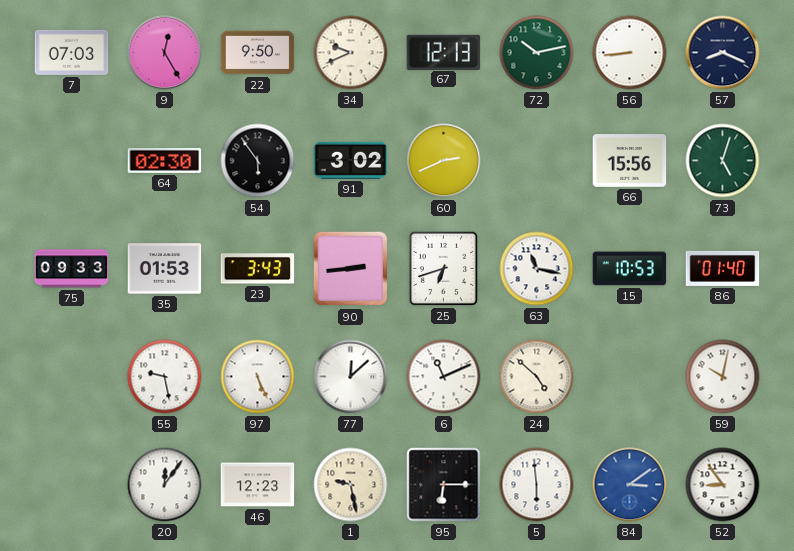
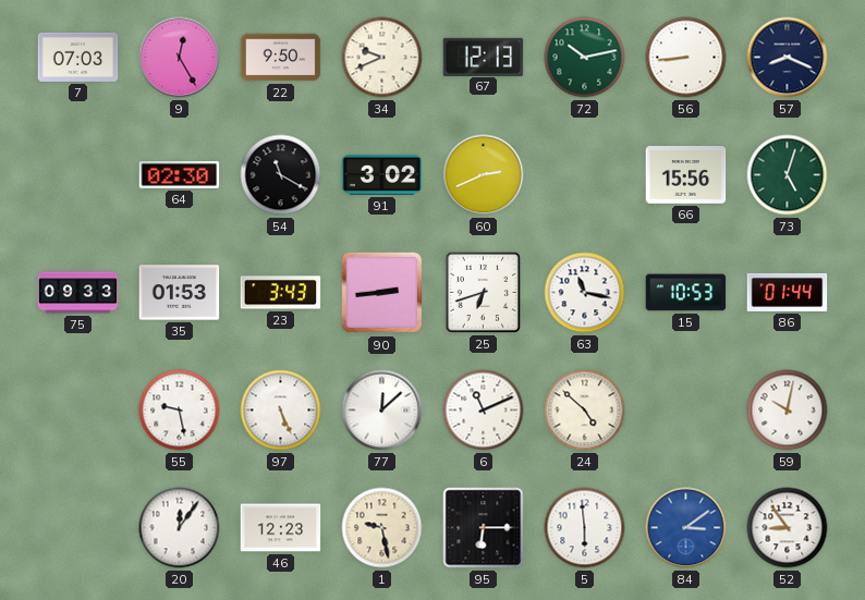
54: 5:54 -> 11:20
86: 01:40 -> 01:44
